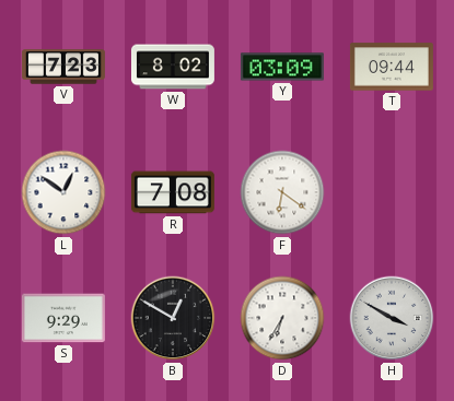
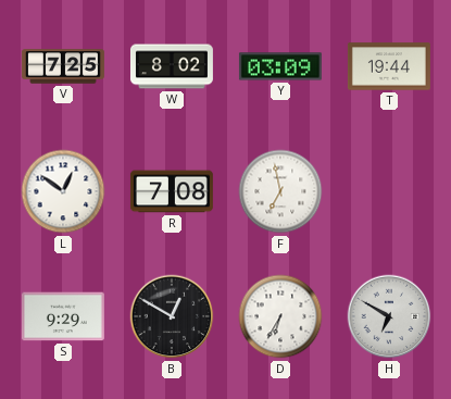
V: 7:23 -> 7:25
T: 09:44 -> 19:44
F: 6:21 -> 6:58
H: 3:50 -> 6:50
